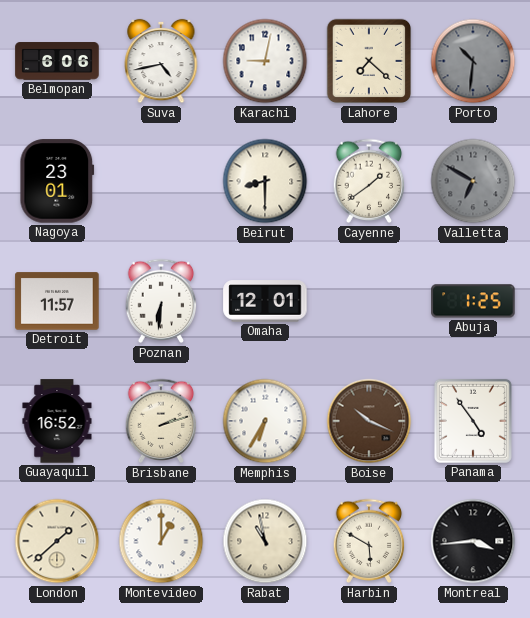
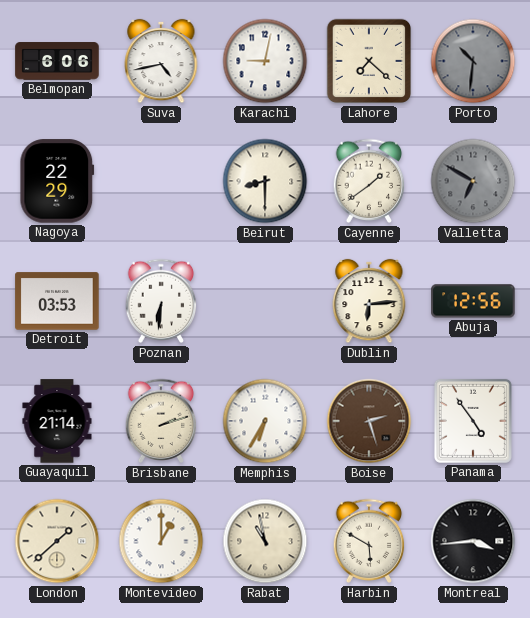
Nagoya: 23:01 -> 22:29
Detroit: 11:57 -> 03:53
Omaha: 12:01 -> none
Dublin: none -> 6:14
Abuja: 1:25 -> 12:56
Guayaquil: 16:52 -> 21:14
Boise: 10:19 -> 2:27
